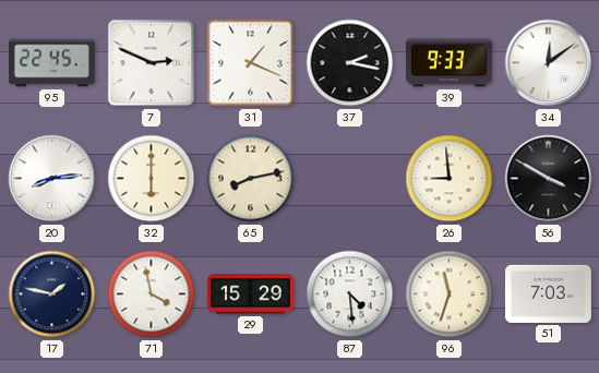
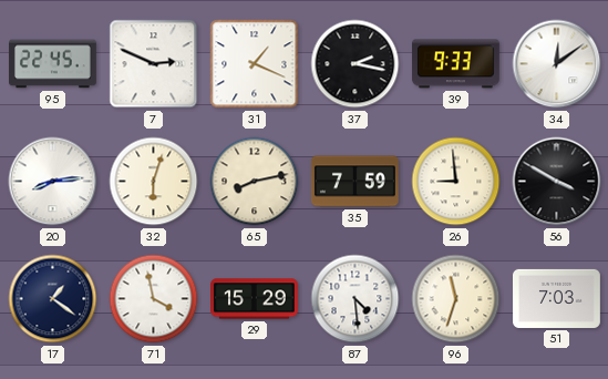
32: 6:00 -> 6:03
35: none -> 7:59
17: 1:47 -> 1:21
